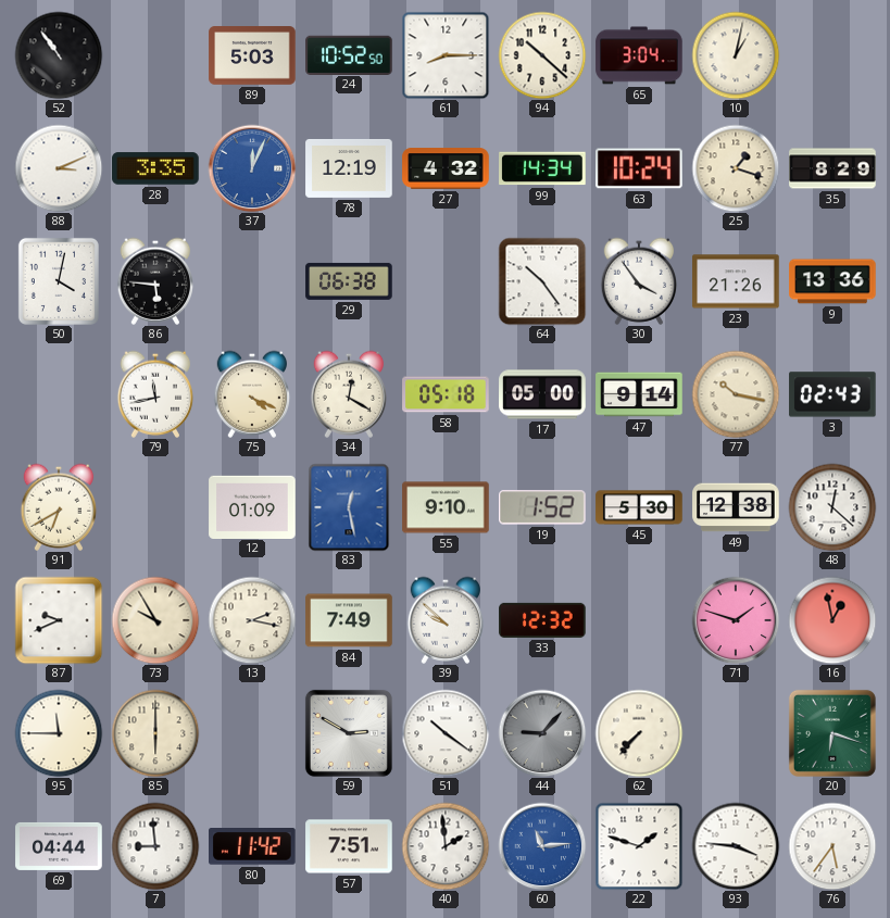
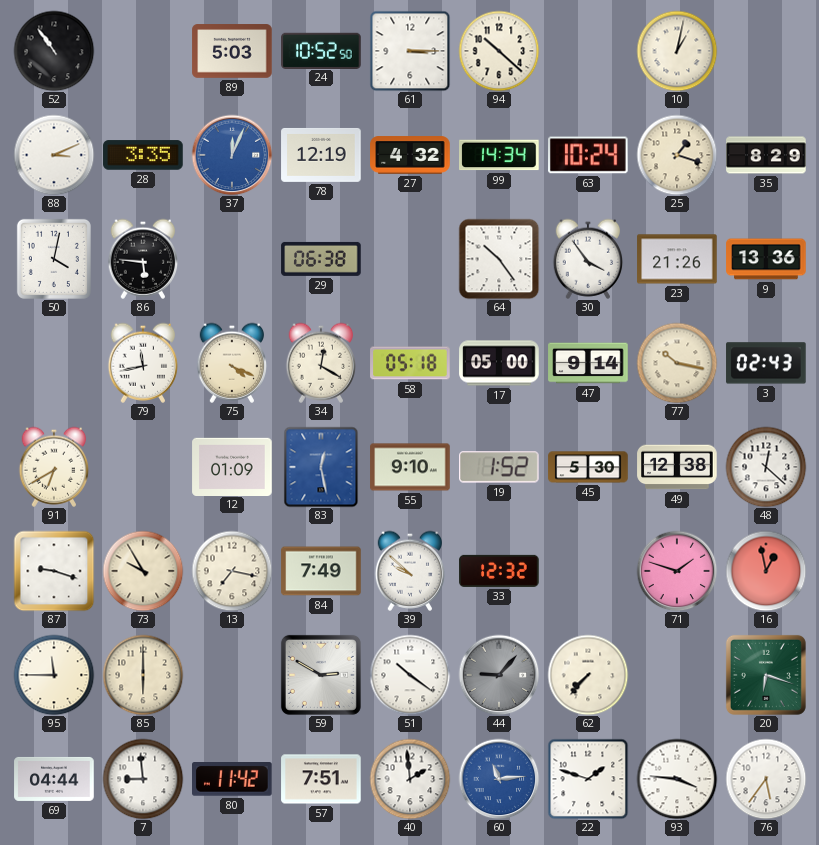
61: 8:15 -> 3:15
65: 3:04 -> none
87: 9:41 -> 9:18
13: 2:17 -> 7:17
